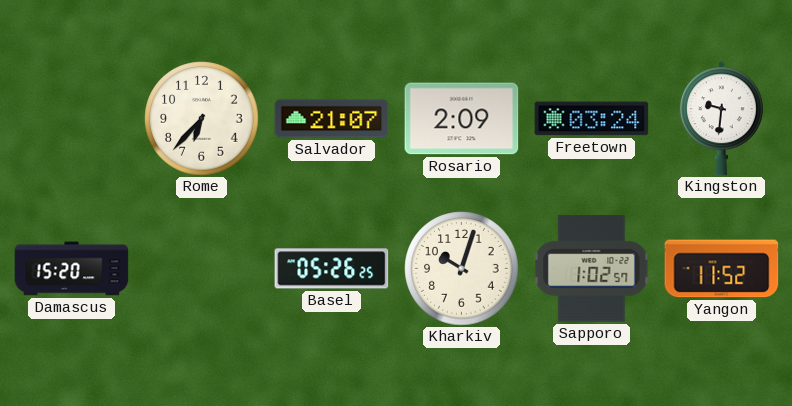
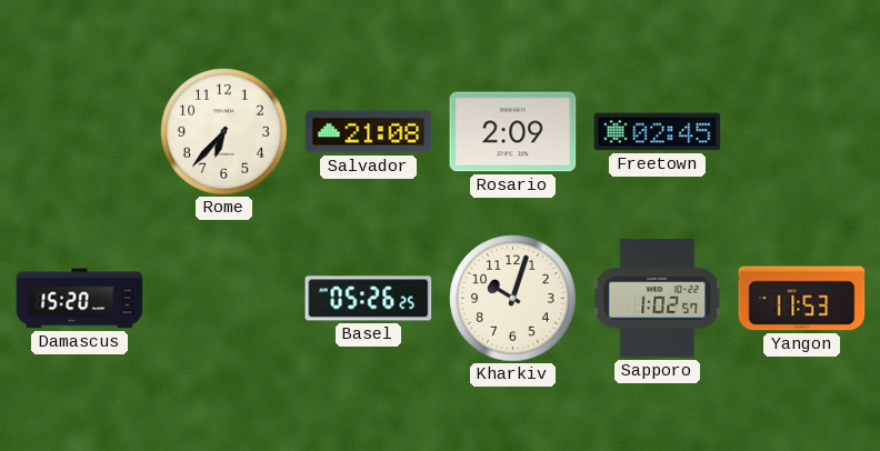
Salvador: 21:07 -> 21:08
Freetown: 03:24 -> 02:45
Kingston: 9:31 -> none
Yangon: 11:52 -> 11:53
